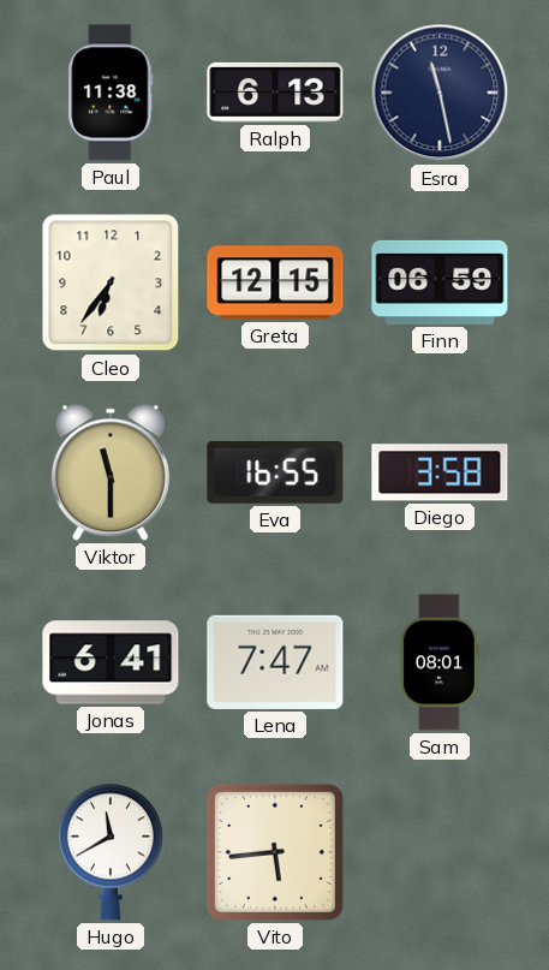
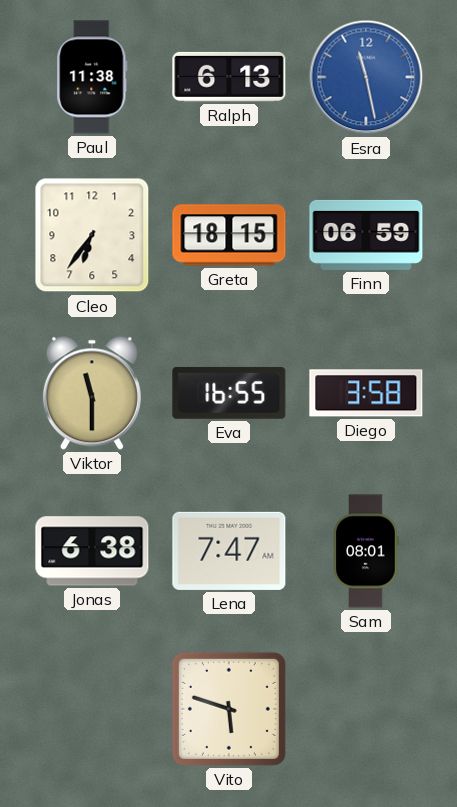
Esra dial: navy -> blue
Greta: 12:15 -> 18:15
Jonas: 6:41 -> 6:38
Hugo: 11:40 -> none
Vito: 5:44 -> 5:48
